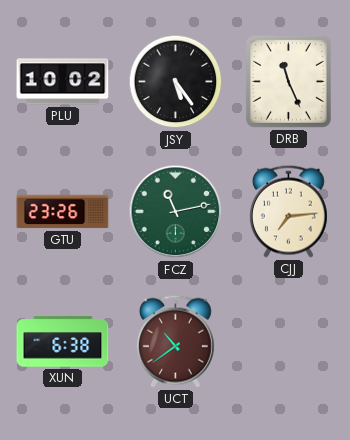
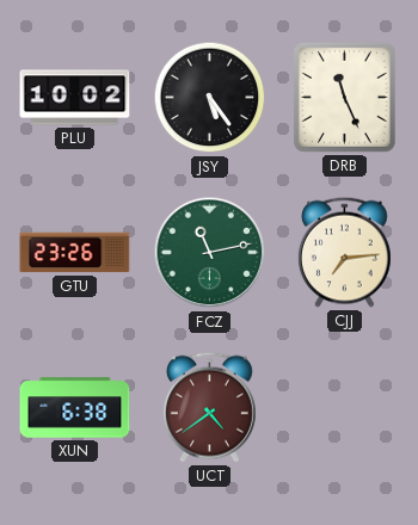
UCT: 10:39 -> 4:39
